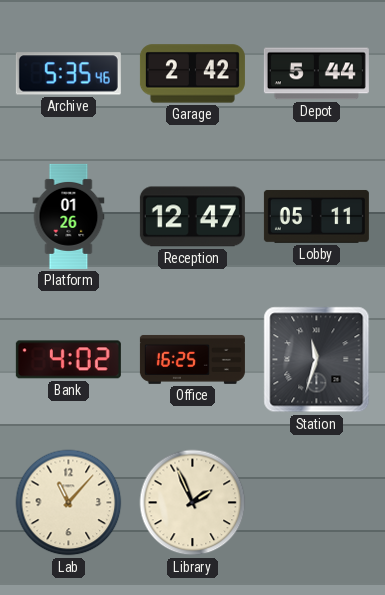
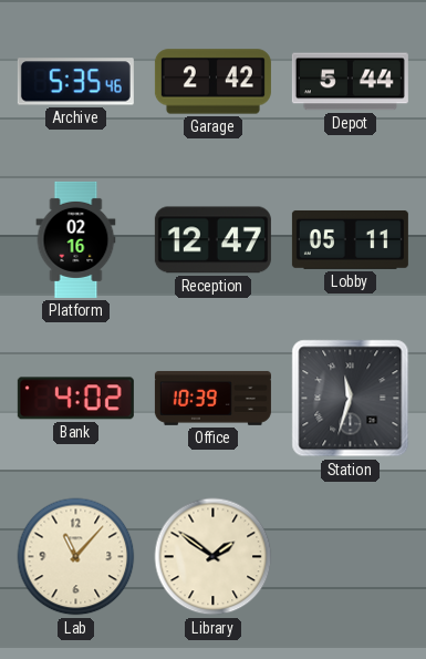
Platform: 01:26 -> 02:16
Office: 16:25 -> 10:39
Library: 1:56 -> 1:51
